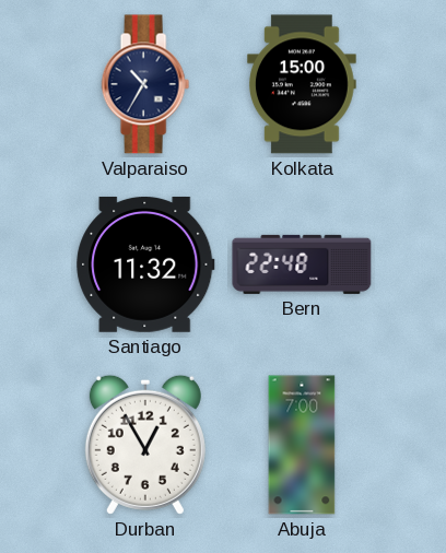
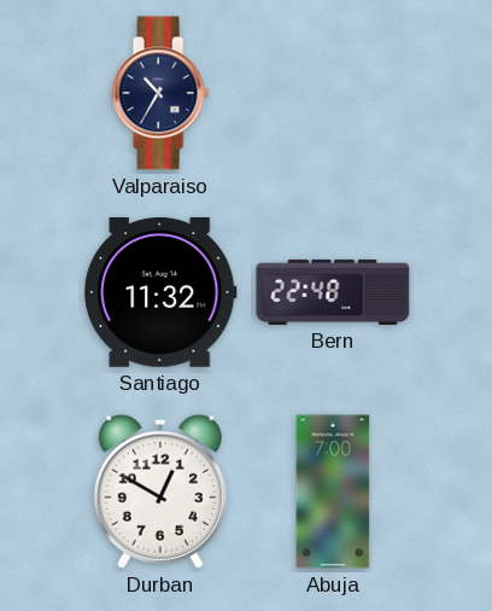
Kolkata: 15:00 -> none
Durban: 12:55 -> 12:50
